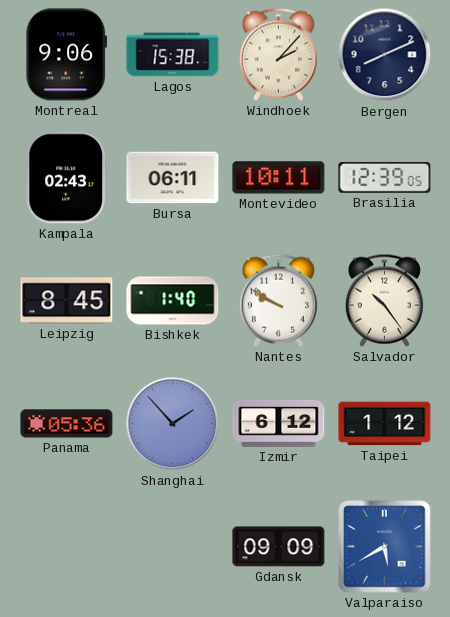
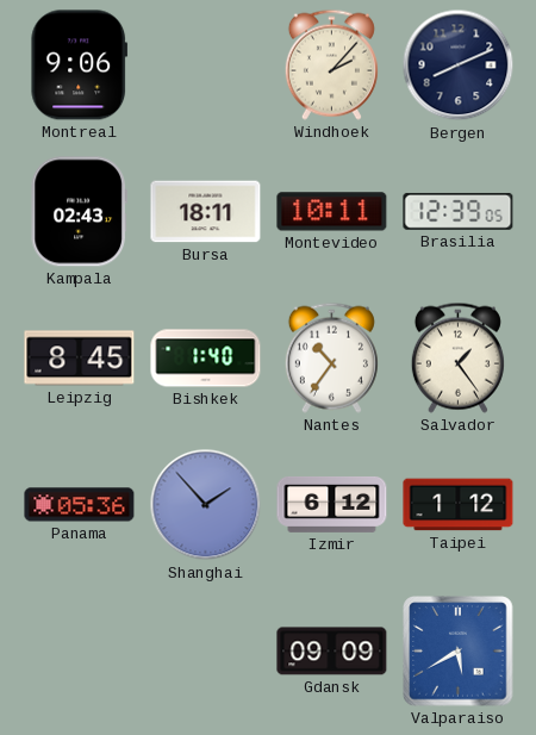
Lagos: 15:38 -> none
Bursa: 06:11 -> 18:11
Nantes: 9:50 -> 10:36
Salvador: 10:24 -> 1:24
